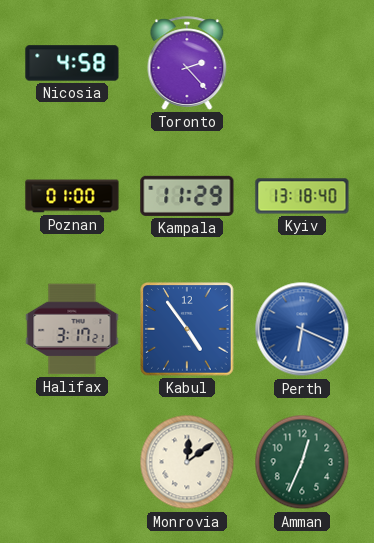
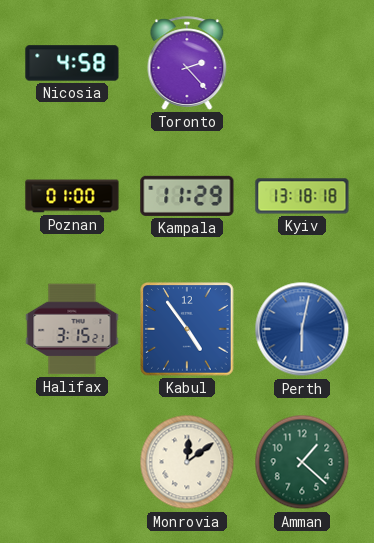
Kyiv: 13:18:40 -> 13:18:18
Halifax: 3:17 -> 3:15
Perth: 6:19 -> 6:02
Amman: 12:34 -> 1:22
